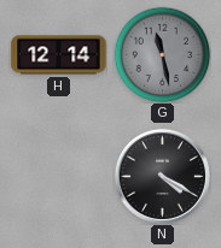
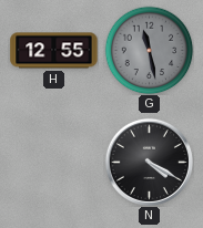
H: 12:14 -> 12:55
